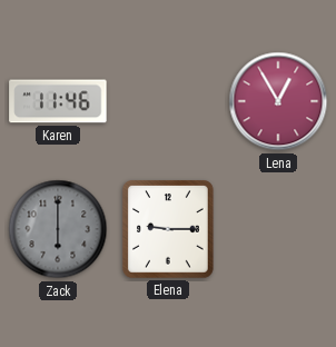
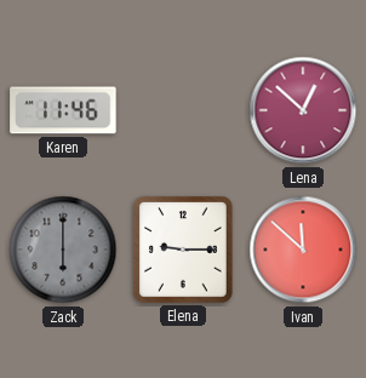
Lena: 12:55 -> 12:52
Ivan: none -> 11:52
